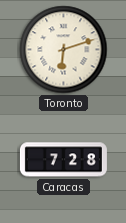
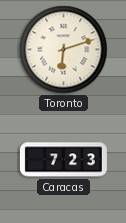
Caracas: 7:28 -> 7:23
